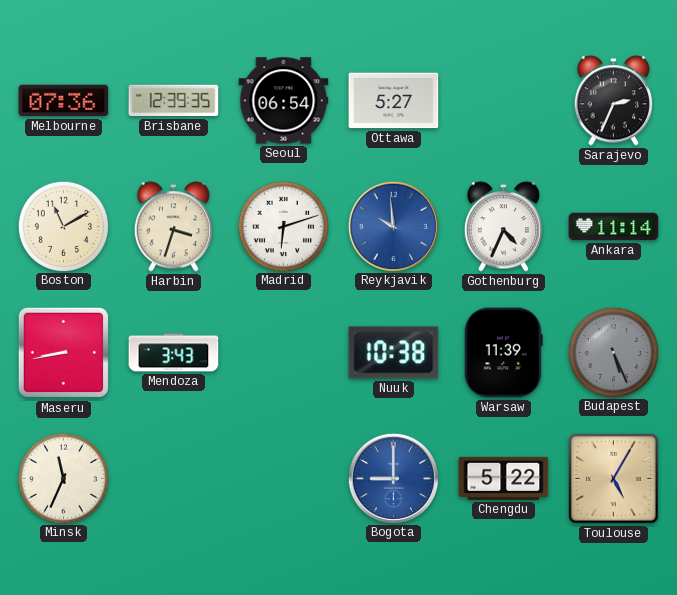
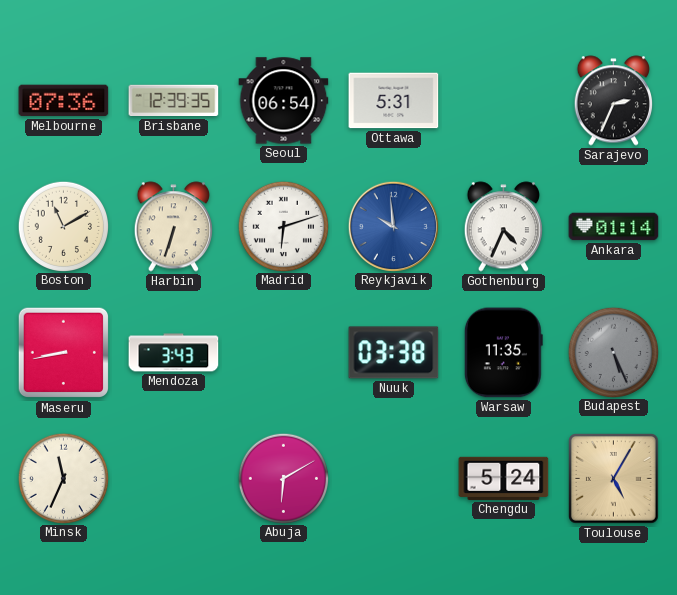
Ottawa: 5:27 -> 5:31
Harbin: 3:33 -> 6:33
Ankara: 11:14 -> 01:14
Nuuk: 10:38 -> 03:38
Warsaw: 11:39 -> 11:35
Abuja: none -> 6:10
Bogota: 9:00 -> none
Chengdu: 5:22 -> 5:24
